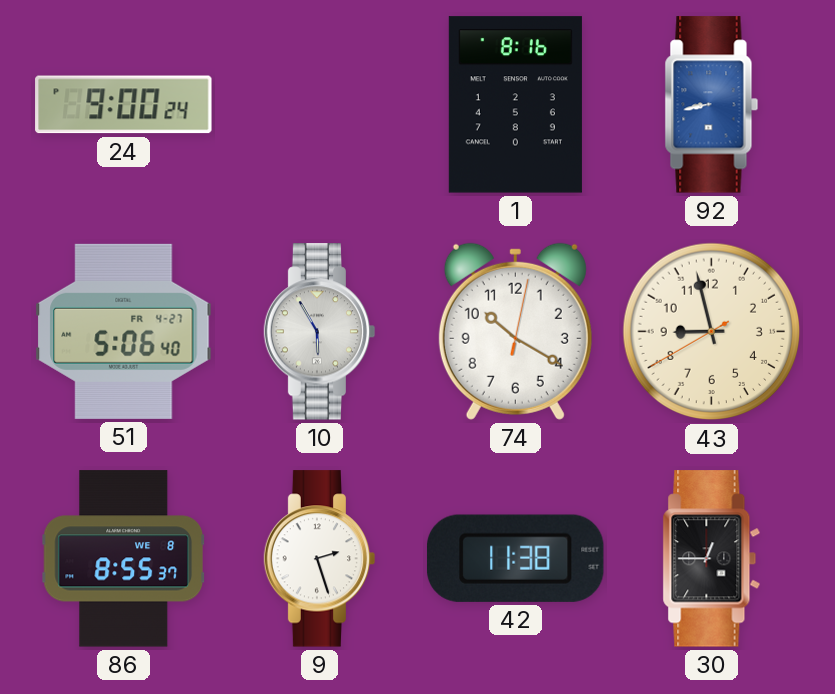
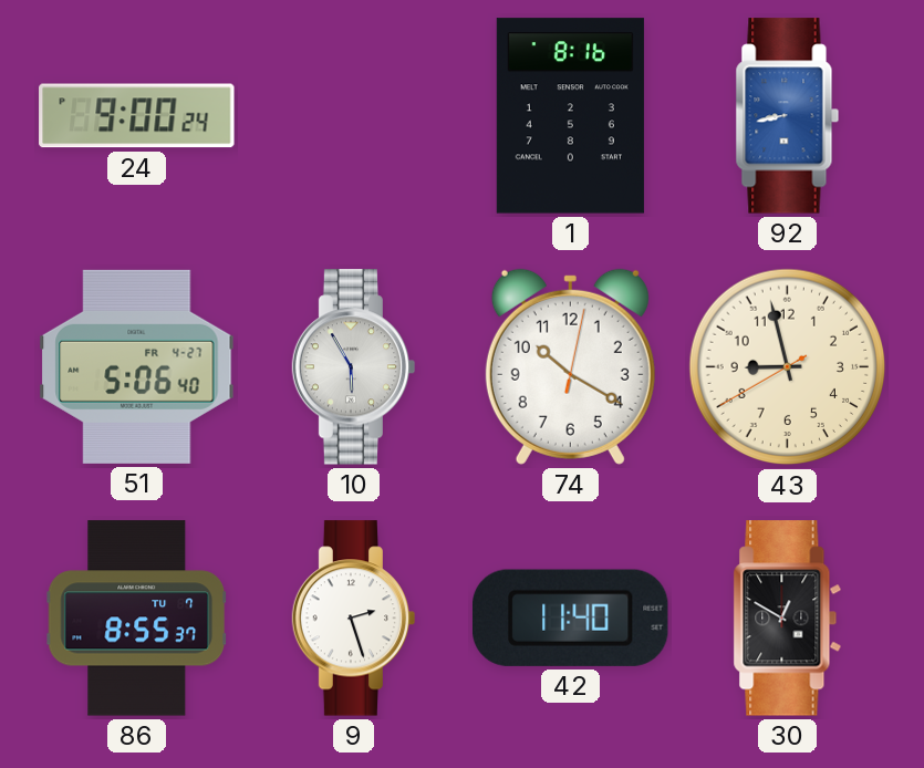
86 date: WE 8 -> TU 7
42: 11:38 -> 11:40
30: 12:45 -> 12:50
